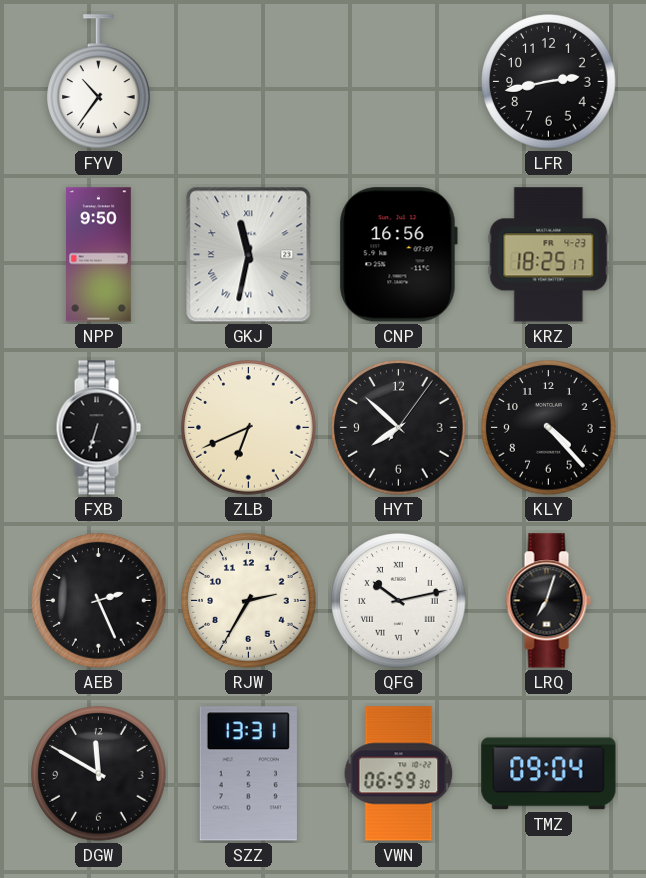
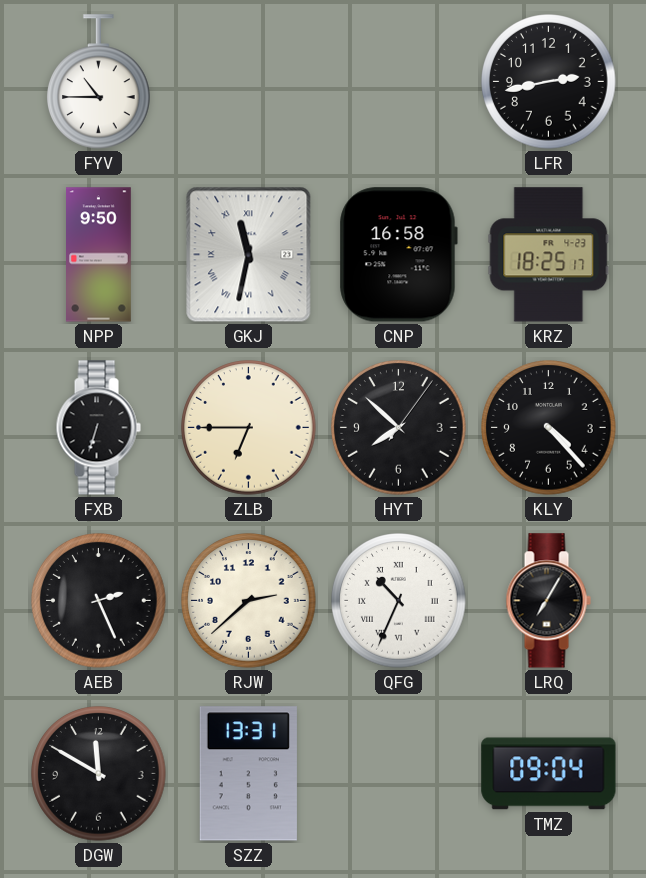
FYV: 10:36 -> 10:45
CNP: 16:56 -> 16:58
ZLB: 6:41 -> 6:45
RJW: 2:35 -> 2:38
QFG: 10:13 -> 10:34
LRQ: 7:03 -> 7:05
VWN: 06:59 -> none
